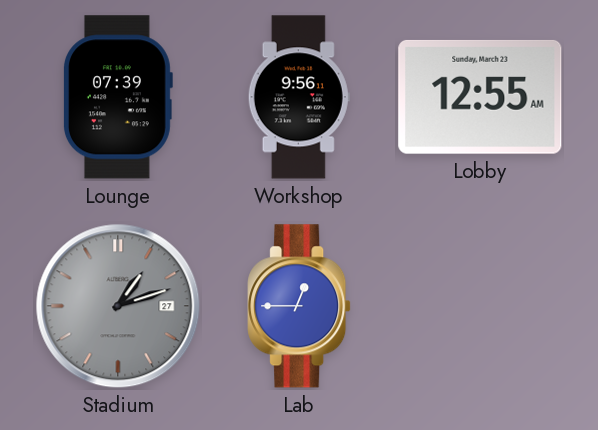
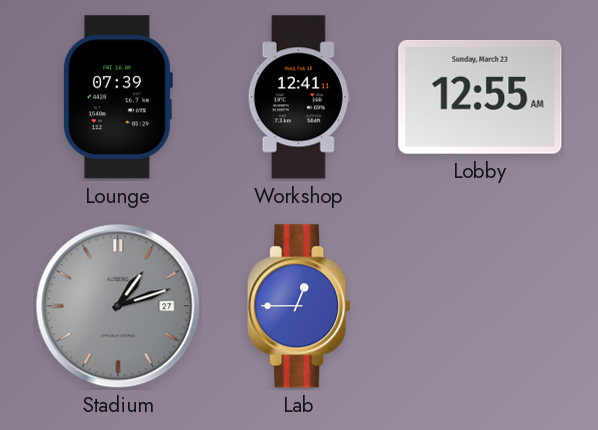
Workshop: 9:56 -> 12:41
